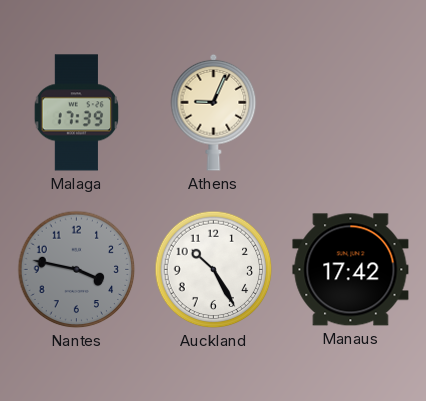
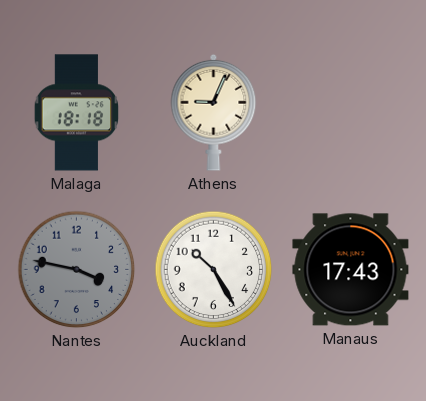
Malaga: 17:39 -> 18:18
Manaus: 17:42 -> 17:43
